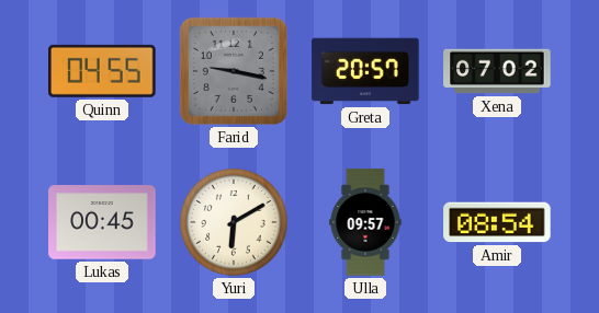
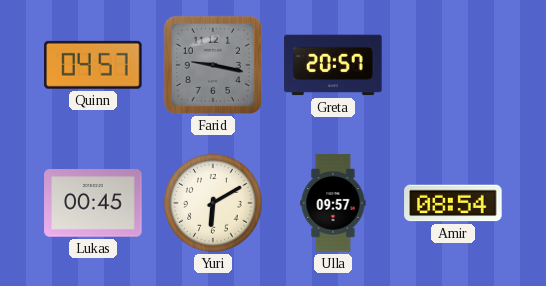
Quinn: 04:55 -> 04:57
Xena: 07:02 -> none
